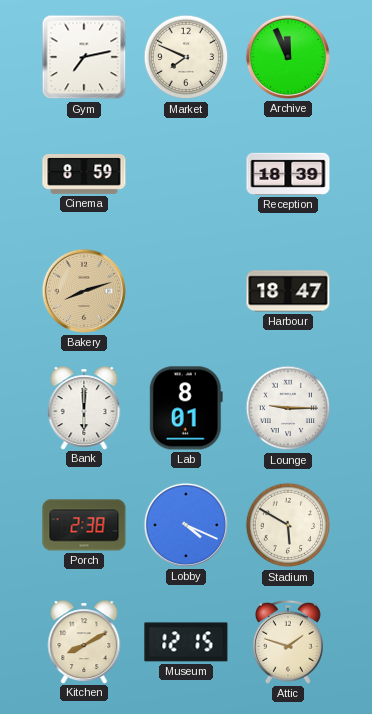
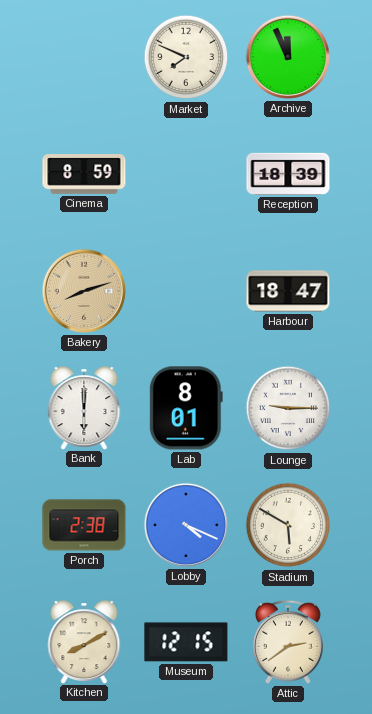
Gym: 7:13 -> none
Attic: 1:48 -> 2:39
